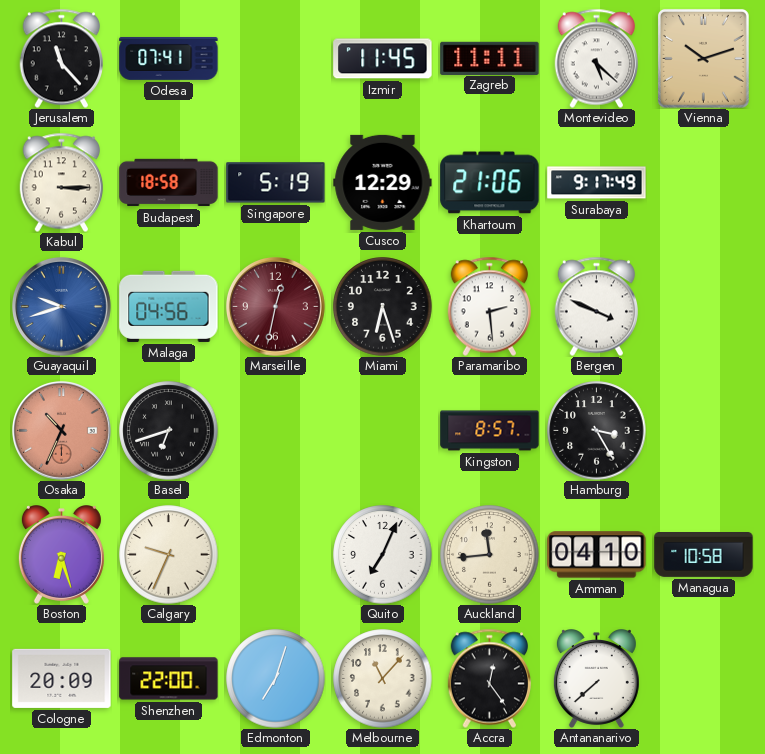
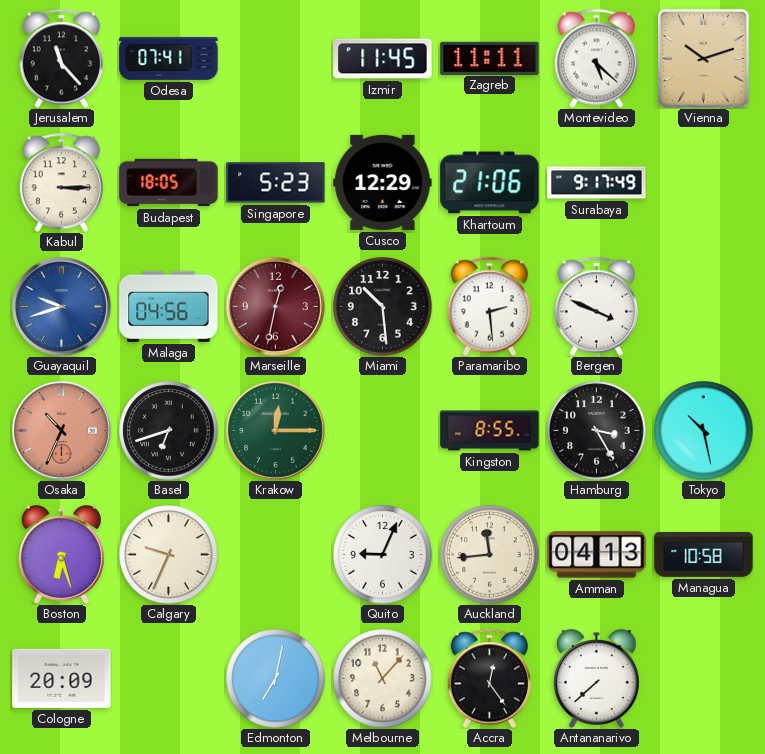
Budapest: 18:58 -> 18:05
Singapore: 5:19 -> 5:23
Miami: 6:27 -> 10:29
Krakow: none -> 12:15
Kingston: 8:57 -> 8:55
Tokyo: none -> 10:28
Quito: 7:04 -> 9:04
Amman: 04:10 -> 04:13
Shenzhen: 22:00 -> none
Edmonton: 7:03 -> 7:02
